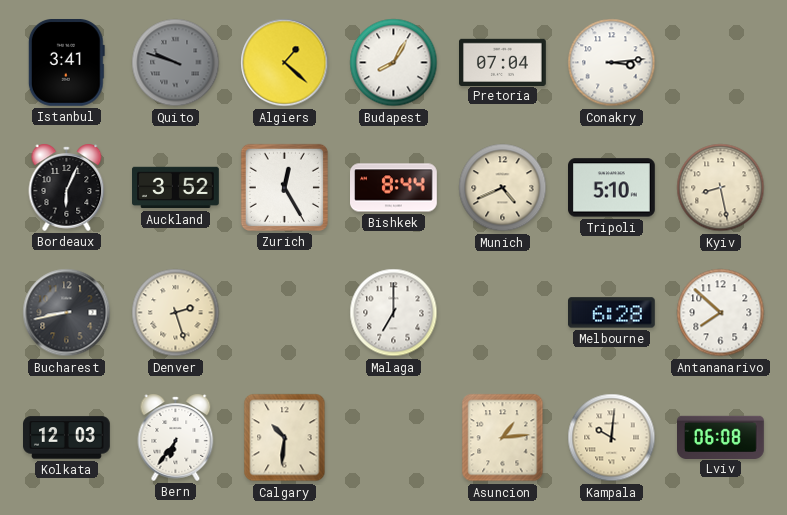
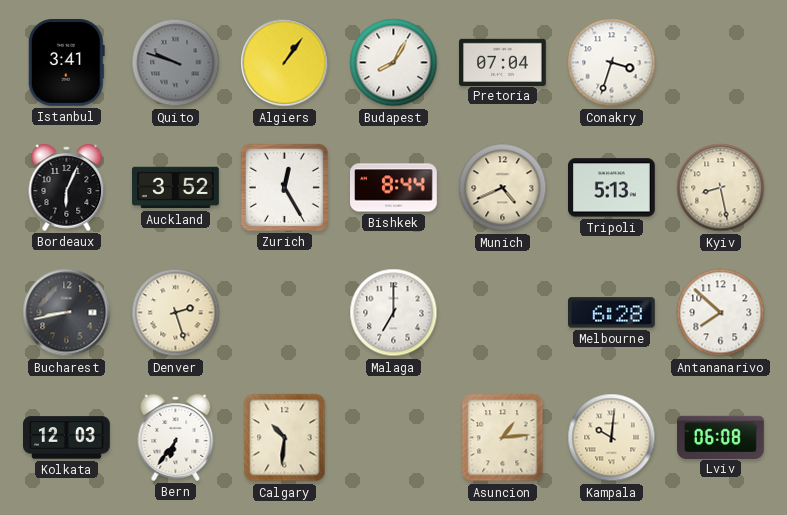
Algiers: 1:22 -> 1:06
Conakry: 3:14 -> 3:33
Tripoli: 5:10 -> 5:13
